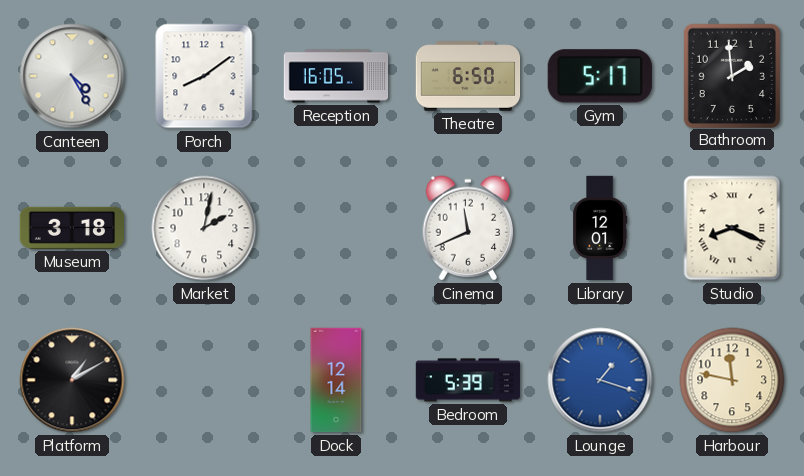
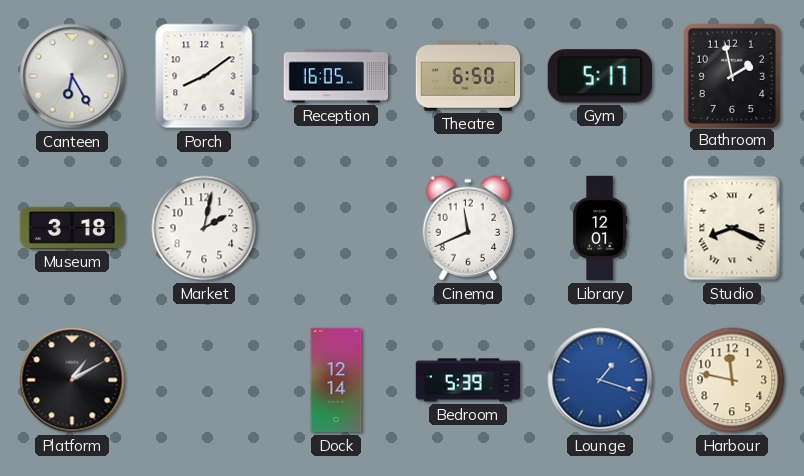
Canteen: 4:25 -> 6:25
Bathroom: 1:59 -> 1:58
